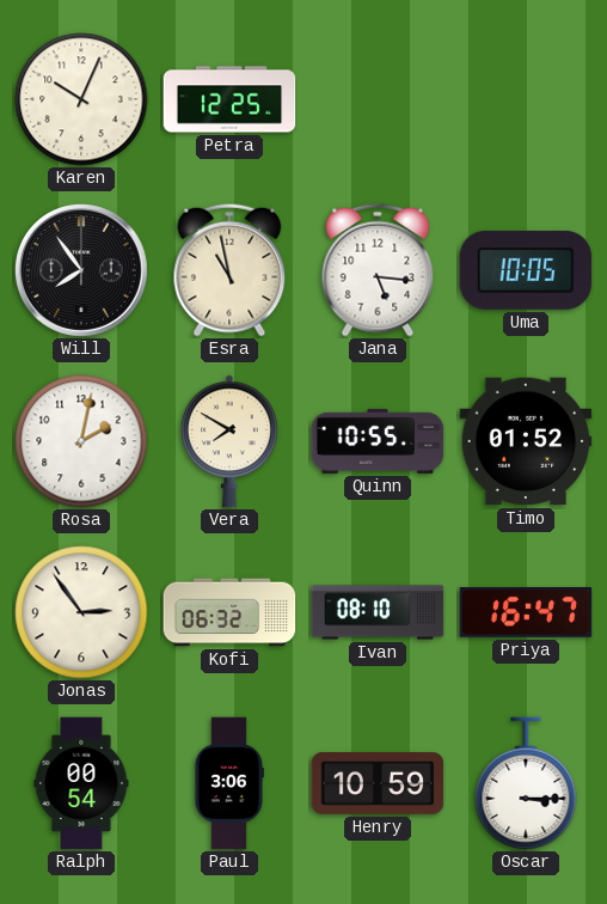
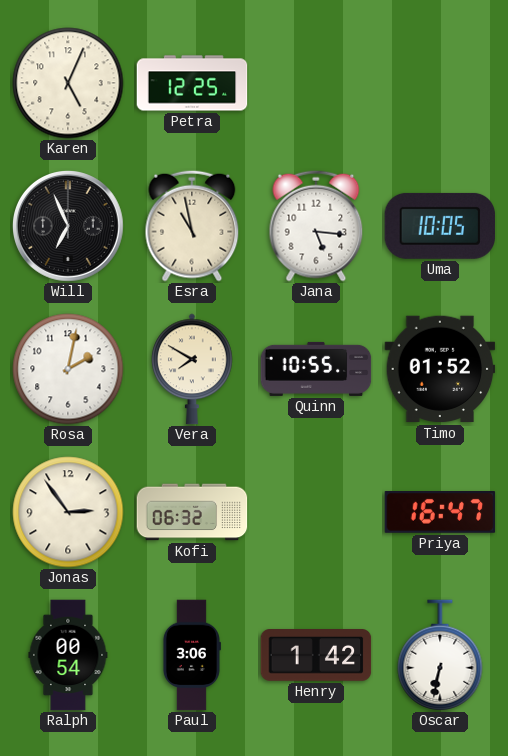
Karen: 10:04 -> 5:04
Will: 7:54 -> 6:56
Ivan: 08:10 -> none
Henry: 10:59 -> 1:42
Oscar: 3:15 -> 6:32
